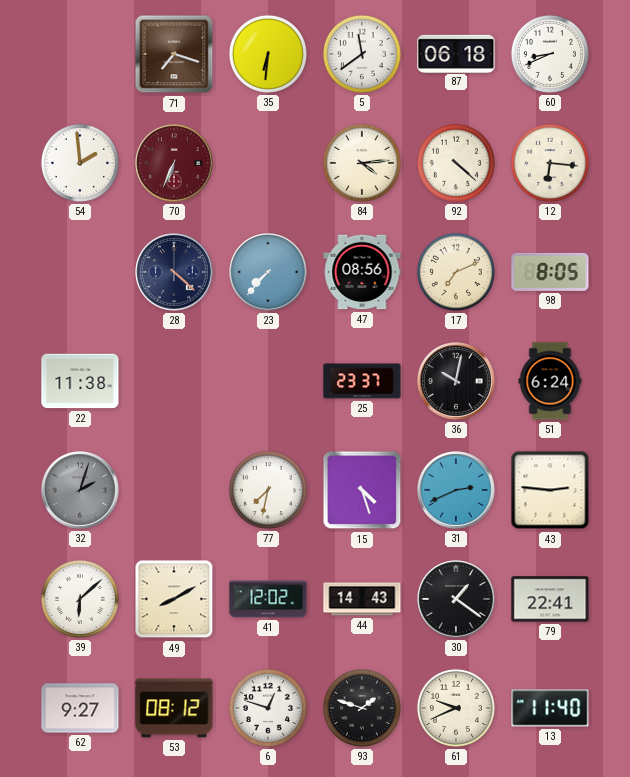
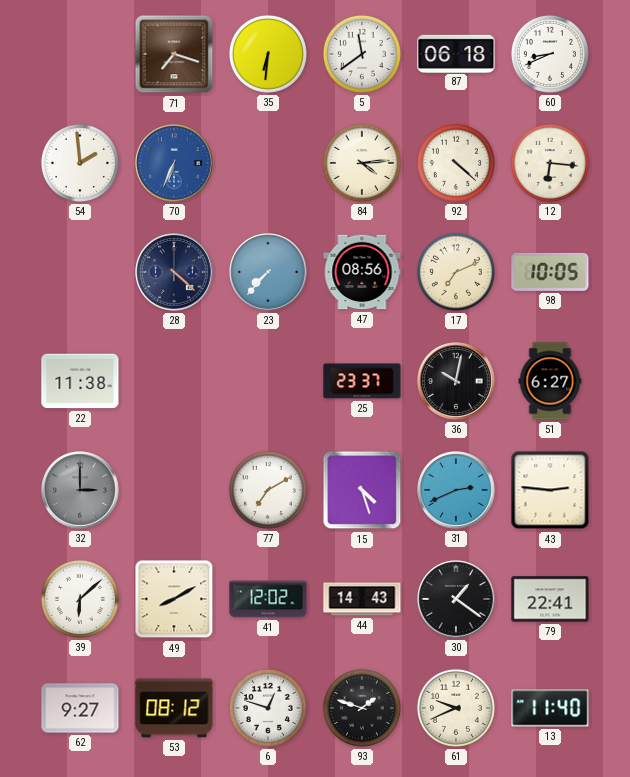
70 dial: burgundy -> blue
98: 8:05 -> 10:05
51: 6:24 -> 6:27
32: 2:03 -> 3:00
77: 7:32 -> 7:10
